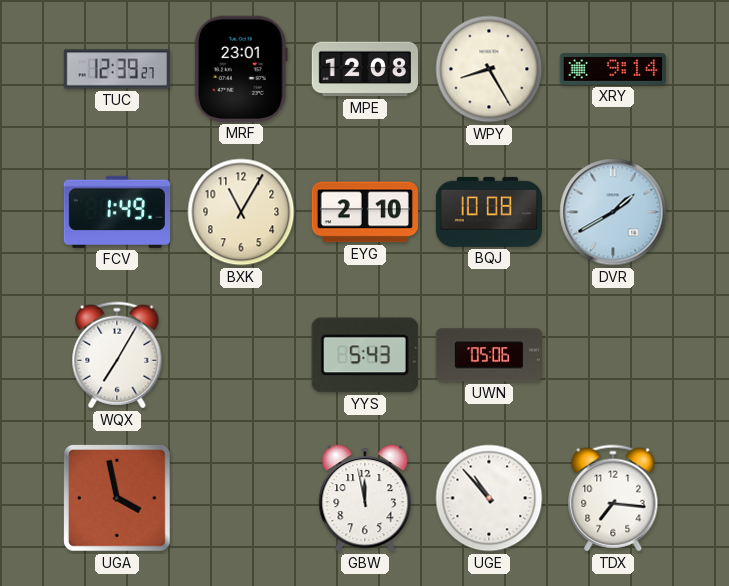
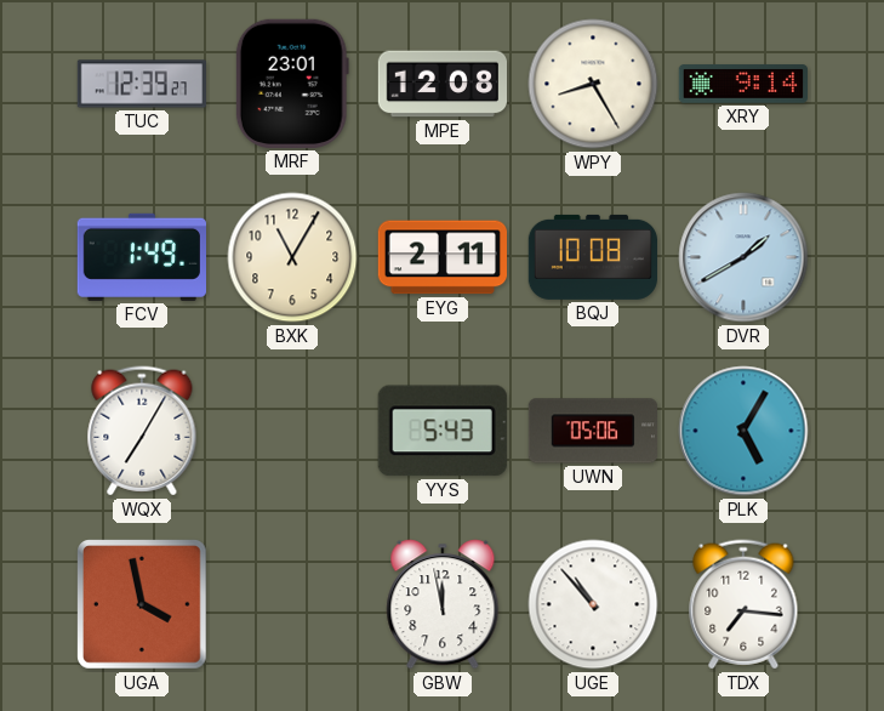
EYG: 2:10 -> 2:11
PLK: none -> 5:05
